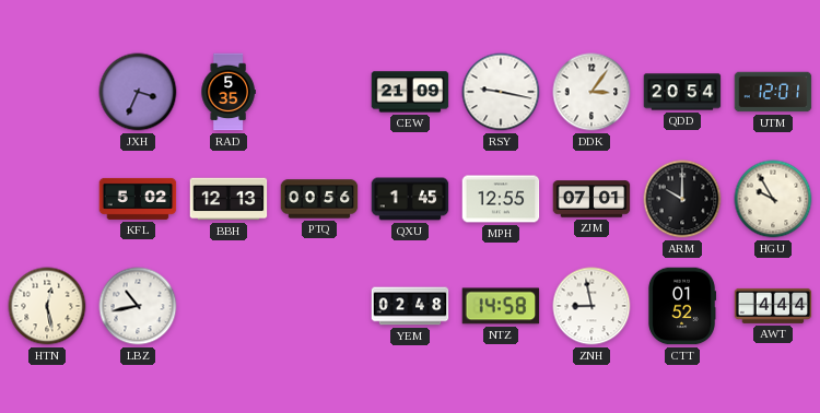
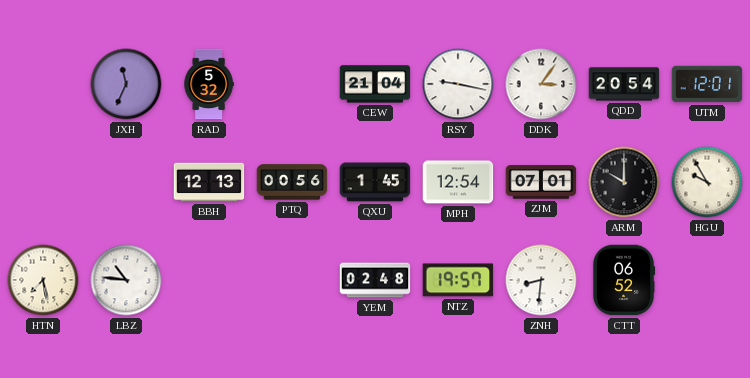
JXH: 3:34 -> 11:34
RAD: 5:35 -> 5:32
CEW: 21:09 -> 21:04
KFL: 5:02 -> none
MPH: 12:55 -> 12:54
HTN: 12:28 -> 7:28
LBZ: 10:43 -> 10:46
NTZ: 14:58 -> 19:57
ZNH: 8:58 -> 8:31
CTT: 01:52 -> 06:52
AWT: 4:44 -> none
